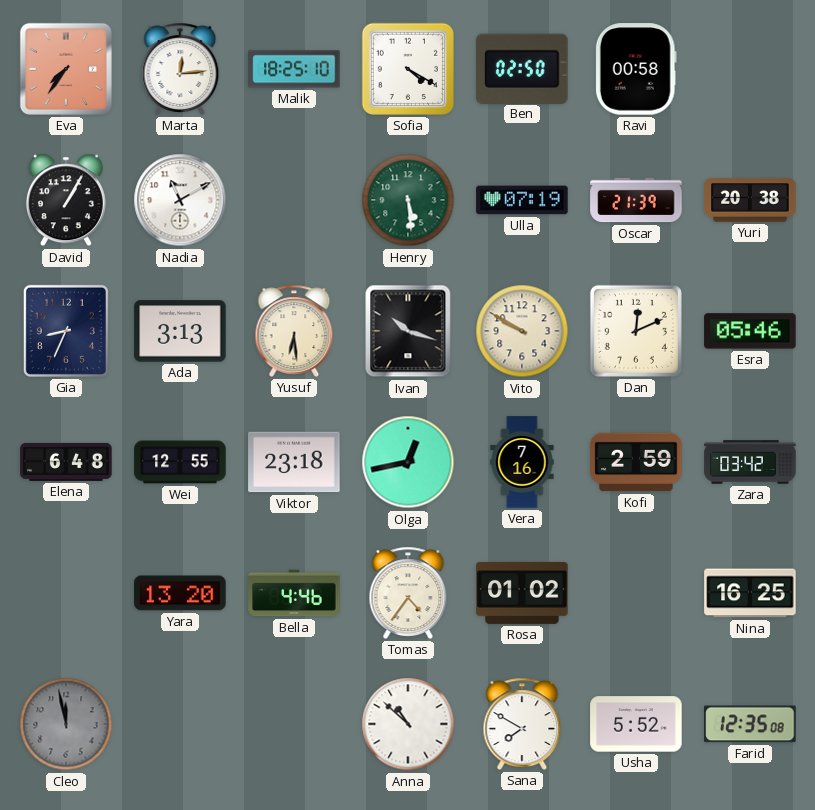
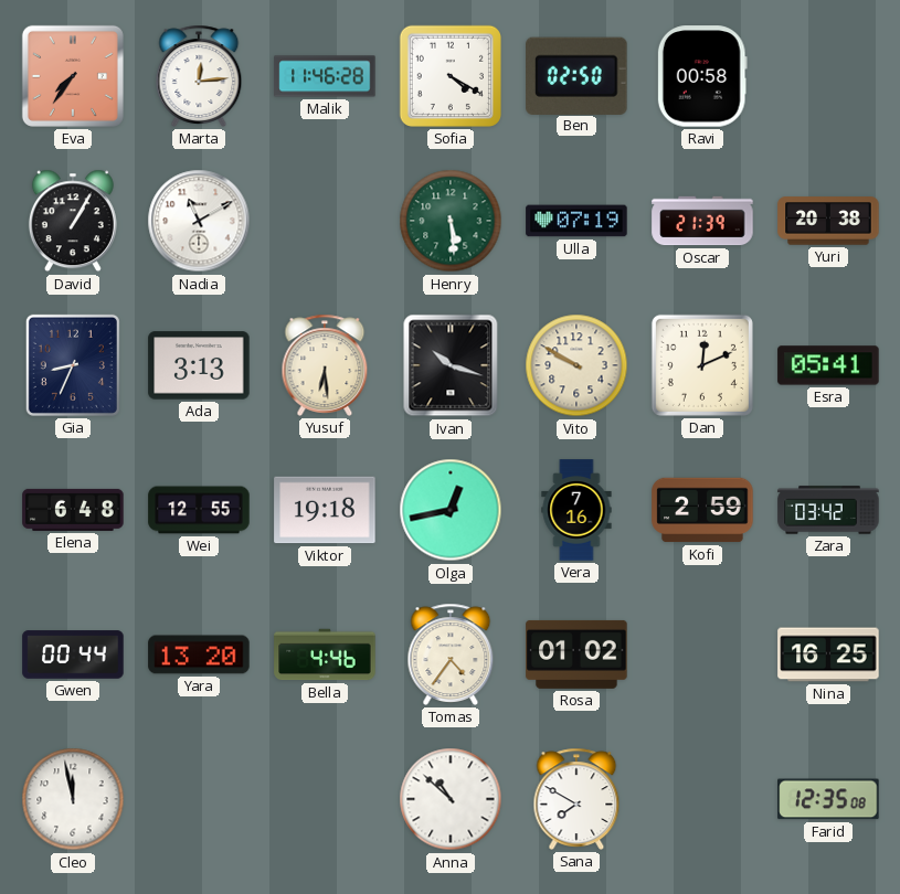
Malik: 18:25 -> 11:46
Esra: 05:46 -> 05:41
Viktor: 23:18 -> 19:18
Gwen: none -> 00:44
Cleo dial: grey -> white
Usha: 5:52 -> none
